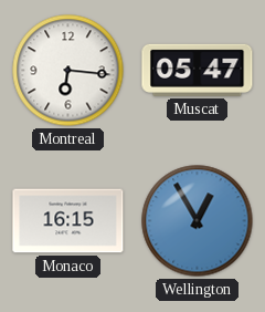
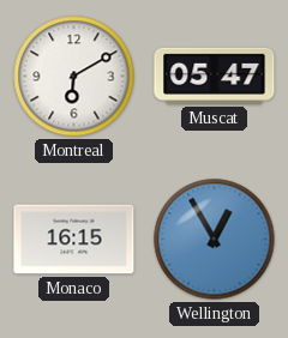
Montreal: 6:16 -> 6:10
